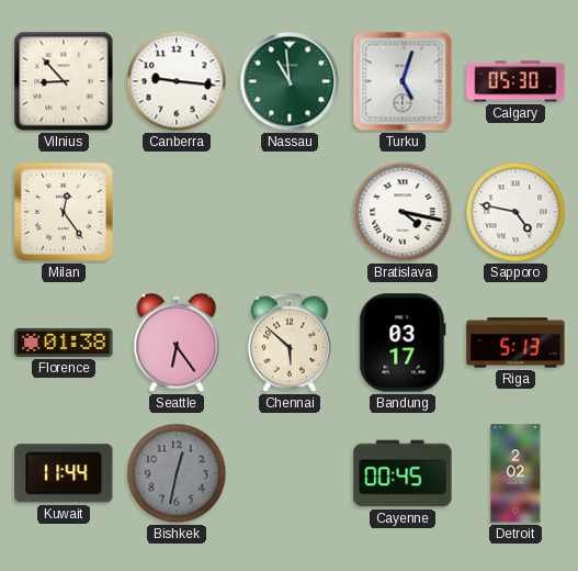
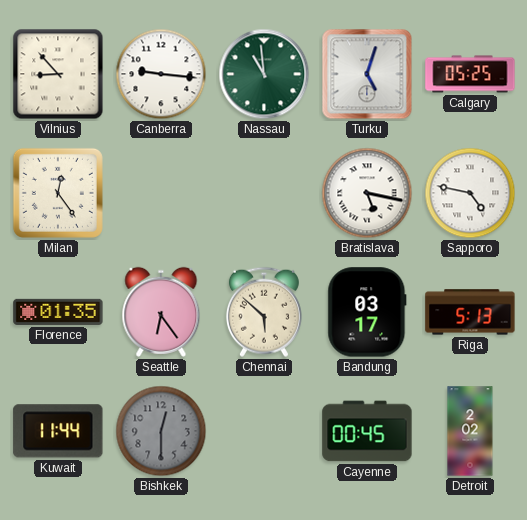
Calgary: 05:30 -> 05:25
Bratislava: 4:17 -> 5:17
Florence: 01:38 -> 01:35
Bishkek: 12:32 -> 12:30
